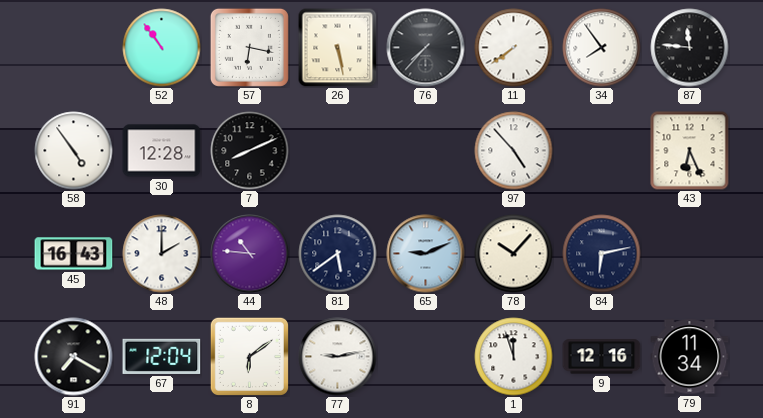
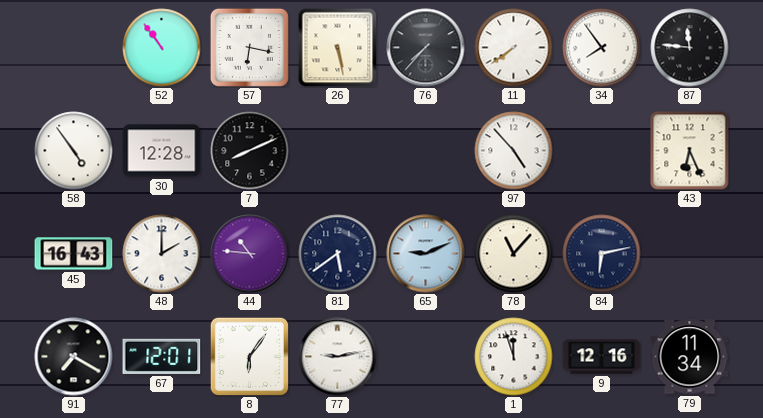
78: 10:07 -> 11:07
67: 12:04 -> 12:01
8: 6:09 -> 6:06
